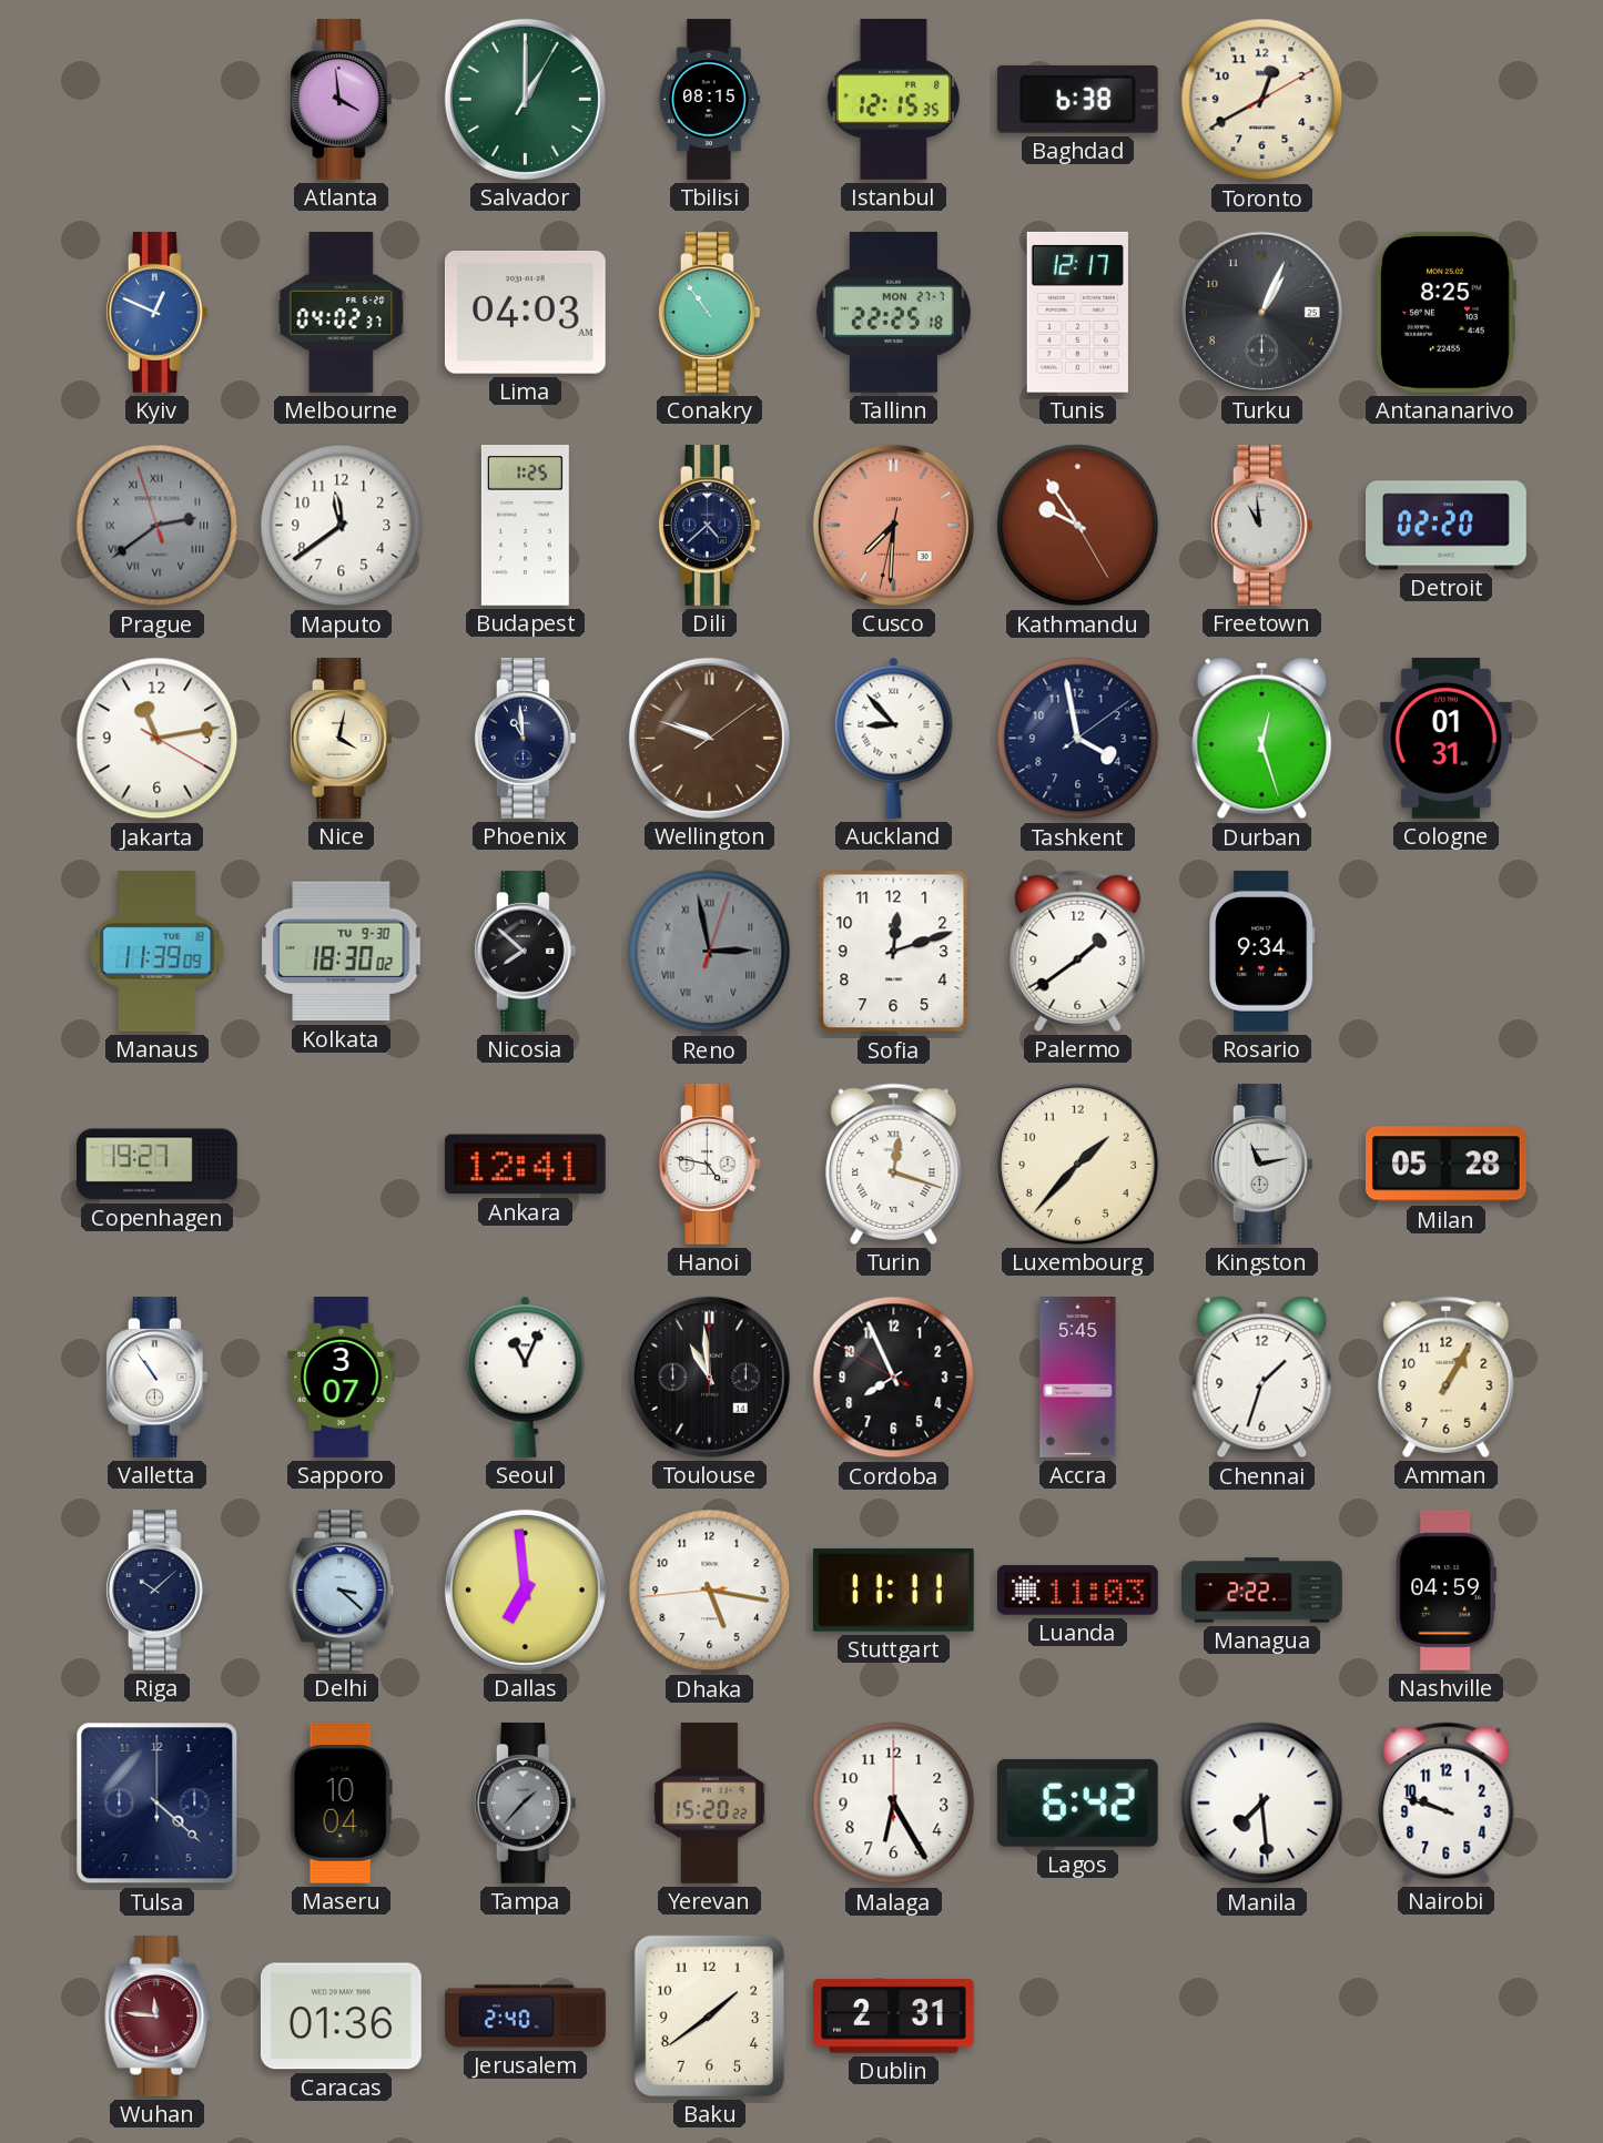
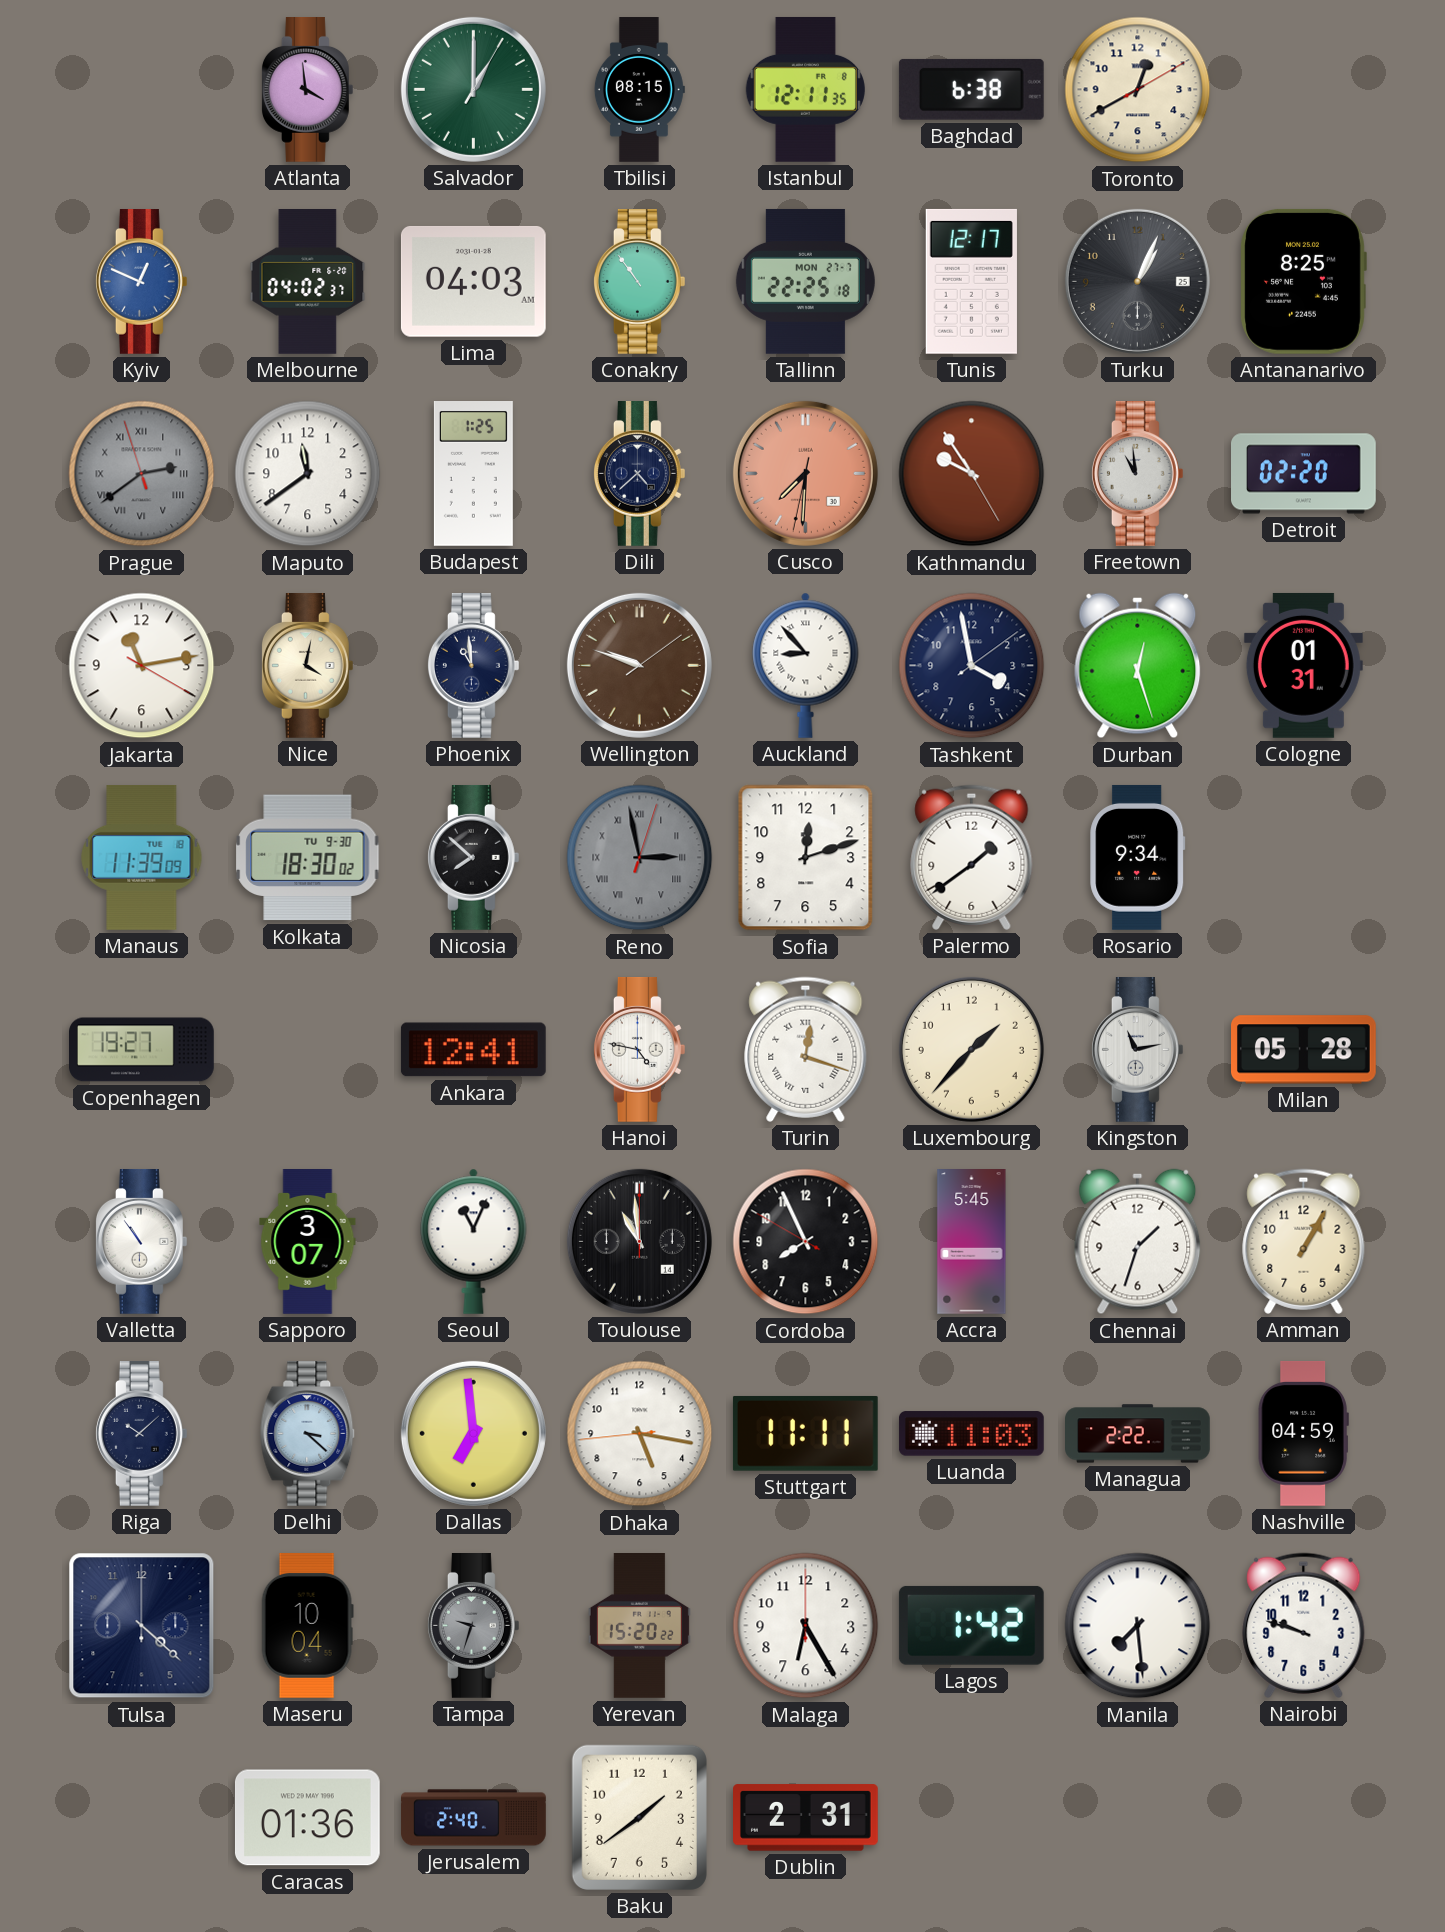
Istanbul: 12:15 -> 12:11
Tampa: 1:37 -> 9:33
Lagos: 6:42 -> 1:42
Wuhan: 11:46 -> none
